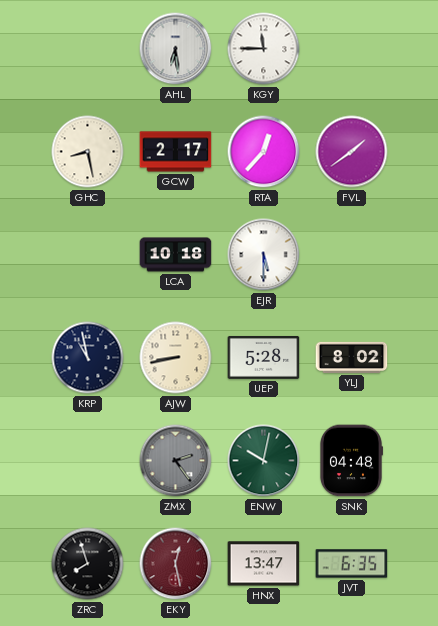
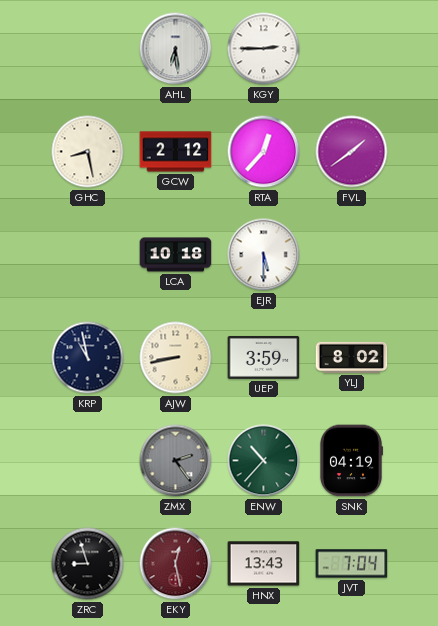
KGY: 11:45 -> 2:45
GCW: 2:17 -> 2:12
UEP: 5:28 -> 3:59
ENW: 10:02 -> 10:37
SNK: 04:48 -> 04:19
ZRC: 7:57 -> 8:57
HNX: 13:47 -> 13:43
JVT: 6:35 -> 7:04
